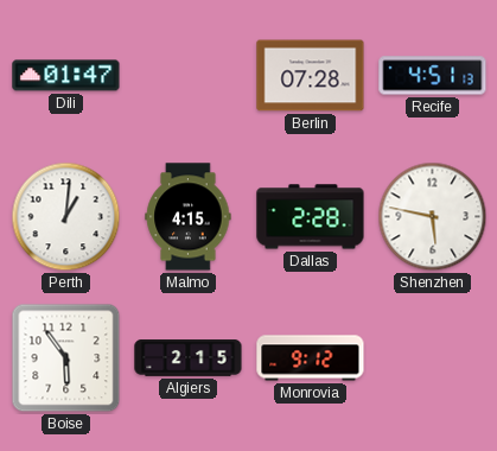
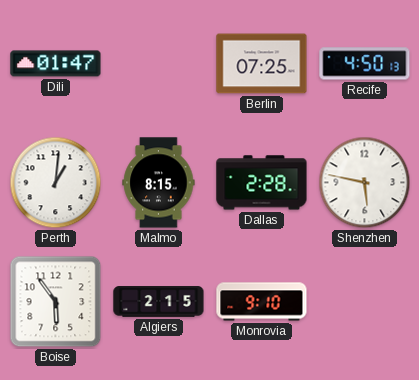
Berlin: 07:28 -> 07:25
Recife: 4:51 -> 4:50
Malmo: 4:15 -> 8:15
Monrovia: 9:12 -> 9:10
